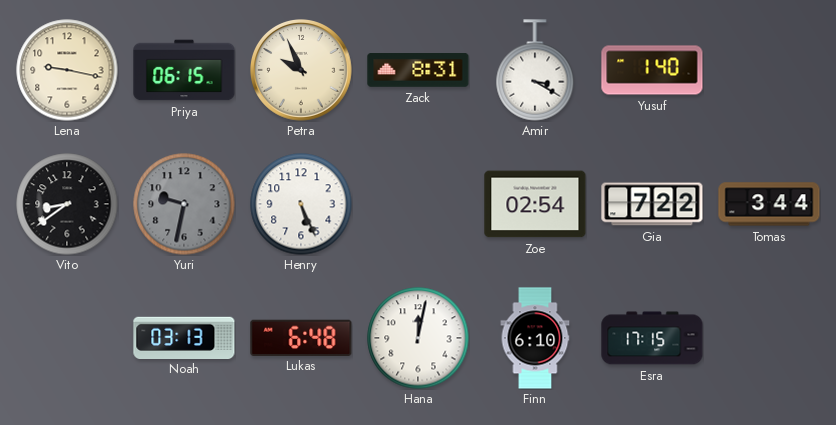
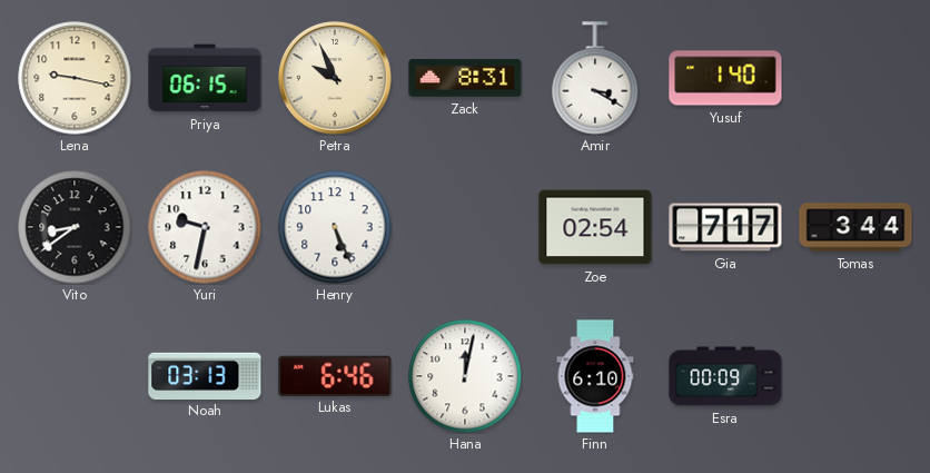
Yuri dial: grey -> white
Gia: 7:22 -> 7:17
Lukas: 6:48 -> 6:46
Esra: 17:15 -> 00:09
